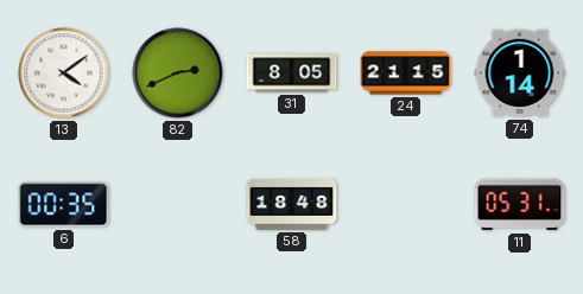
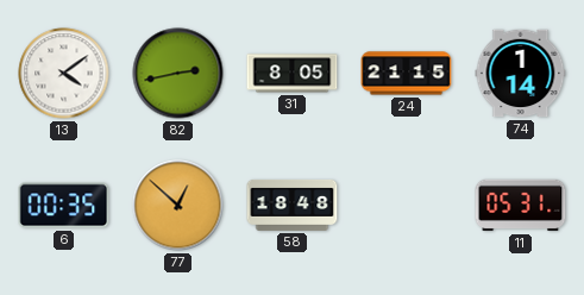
82: 2:41 -> 2:43
77: none -> 12:52
